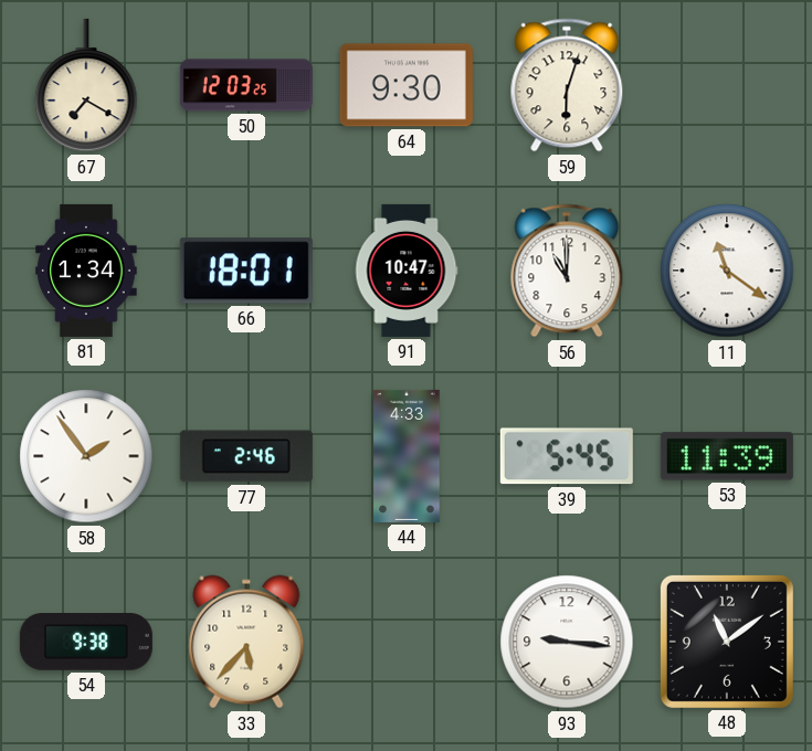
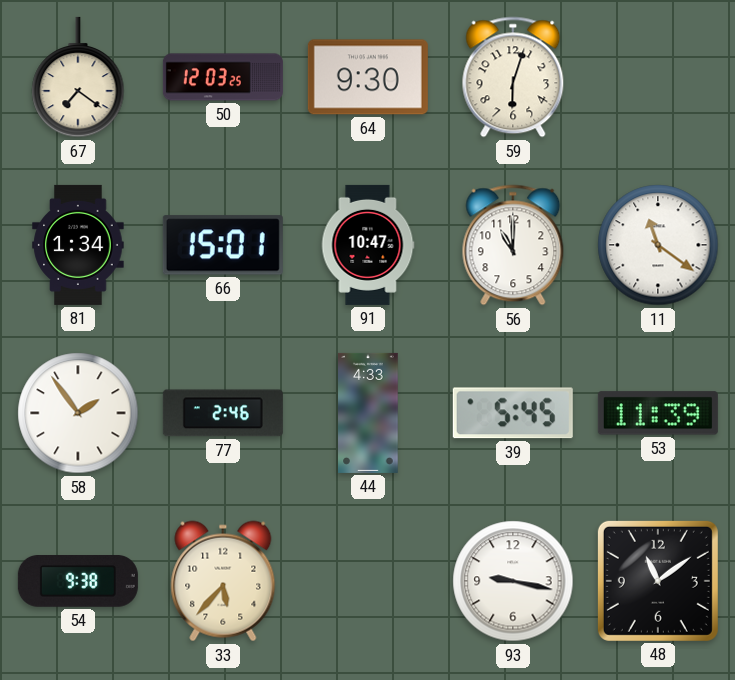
67: 7:20 -> 7:21
66: 18:01 -> 15:01
93: 9:16 -> 9:17
